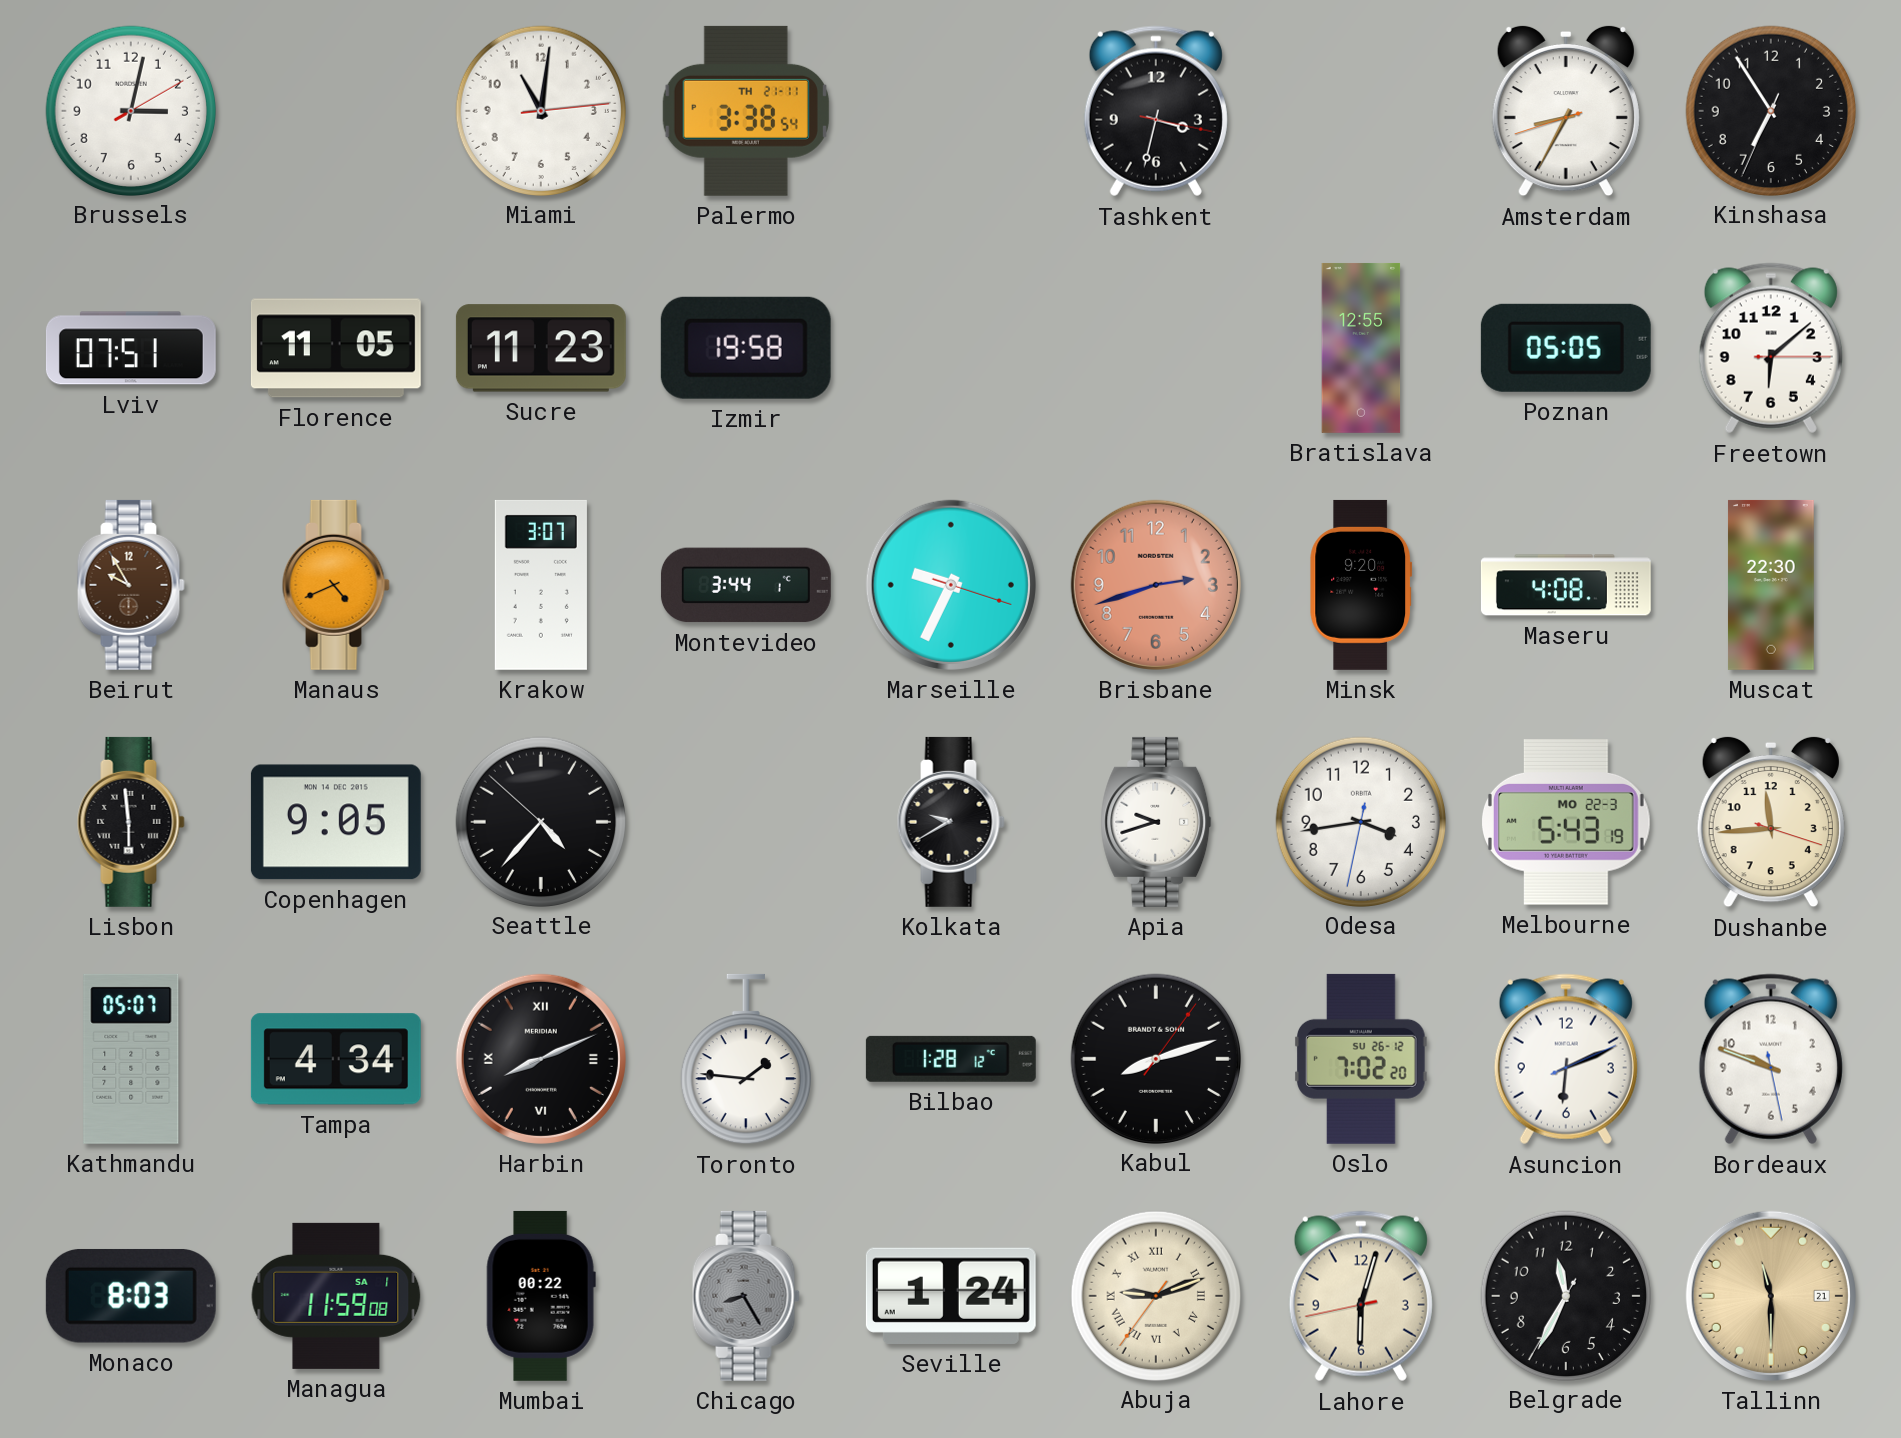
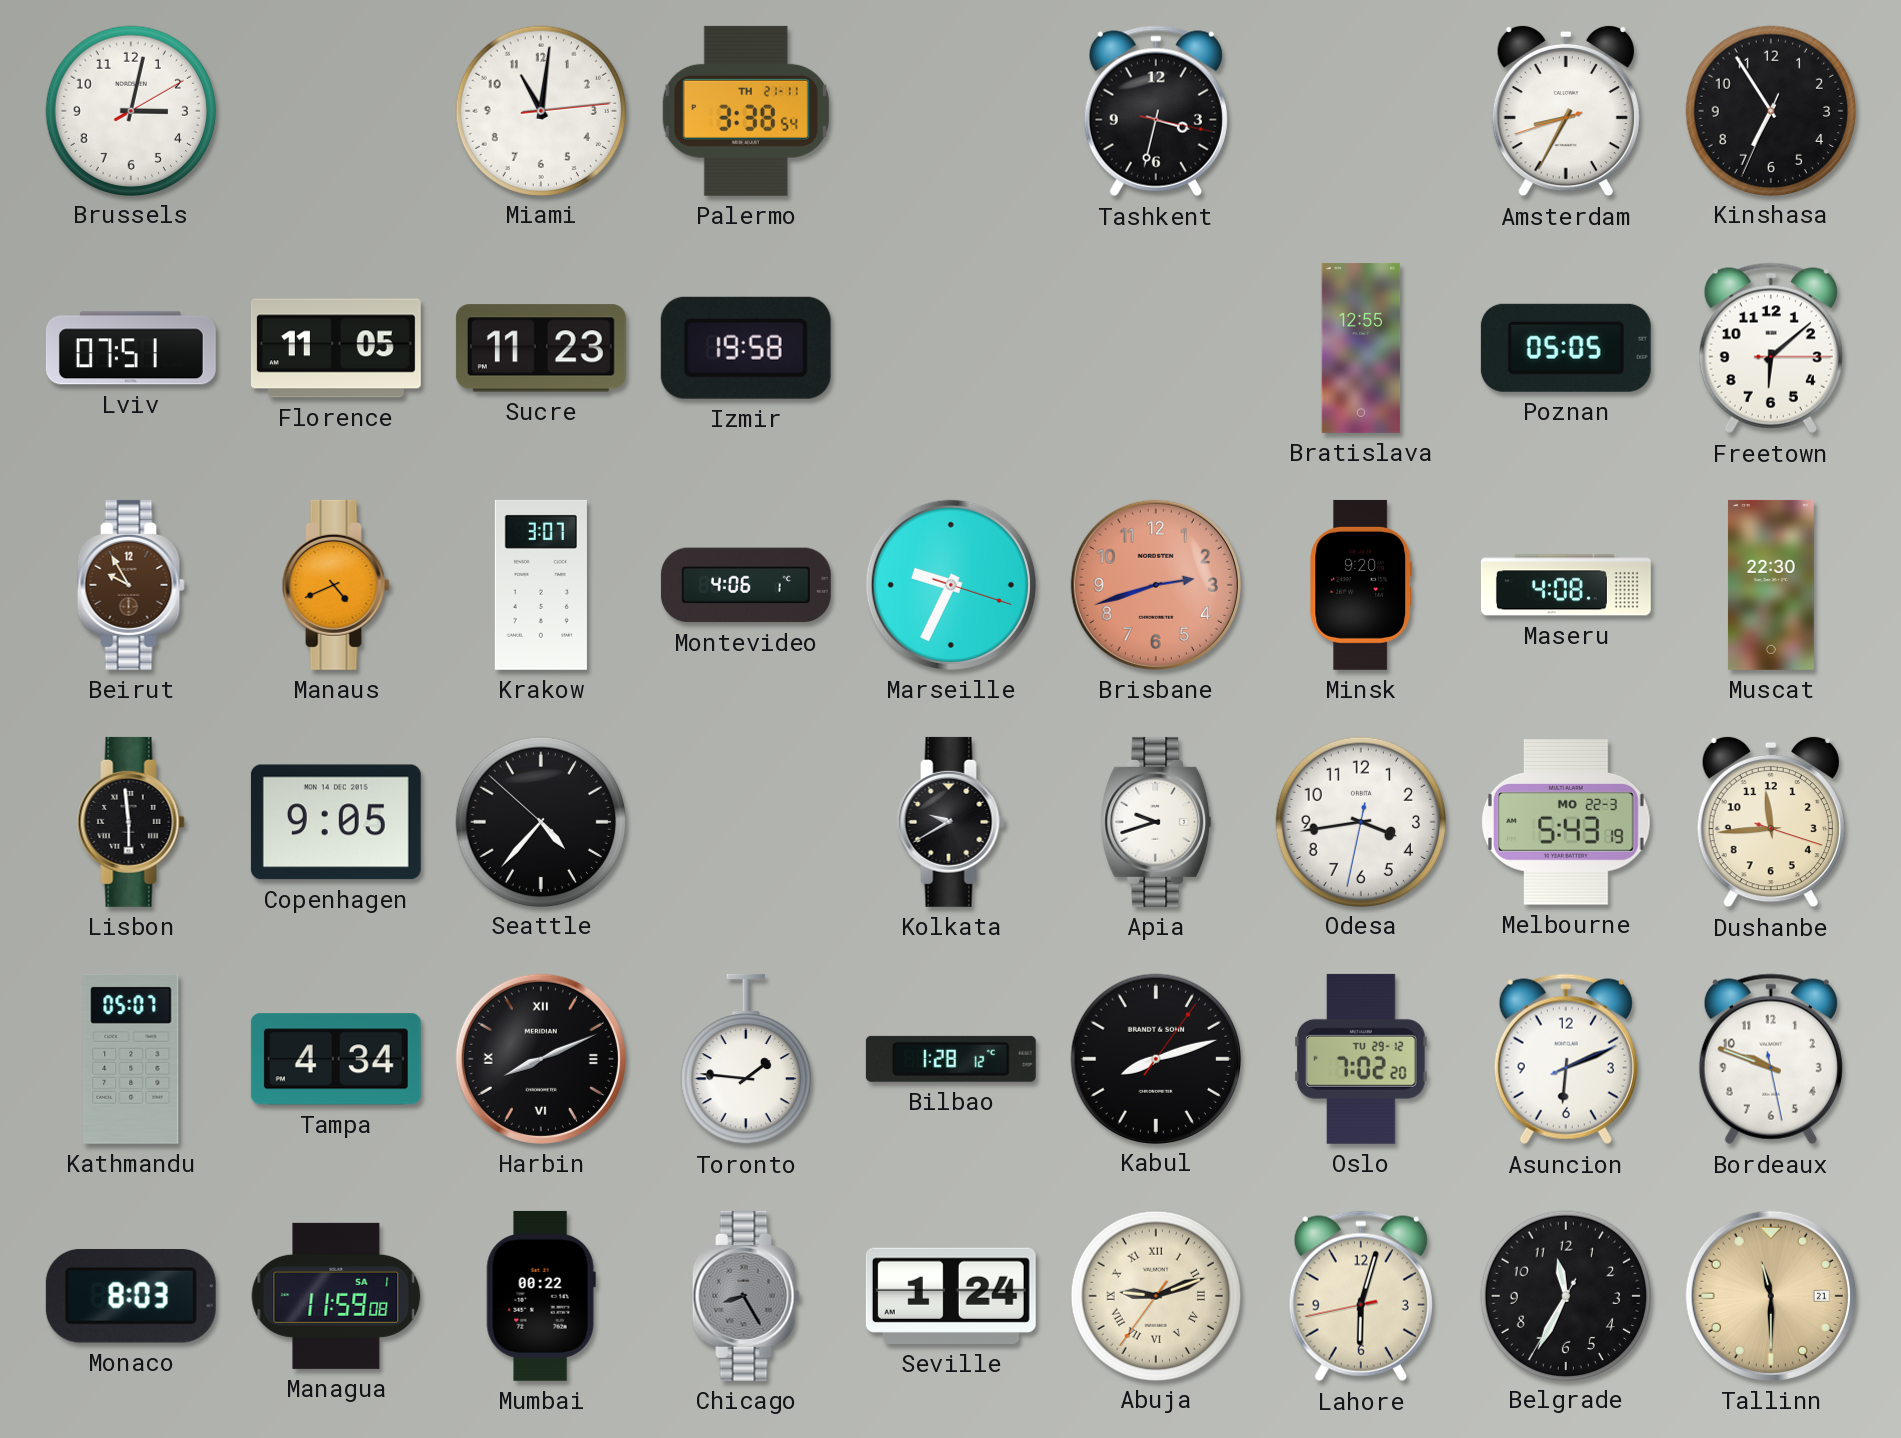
Montevideo: 3:44 -> 4:06
Oslo date: SU 26-12 -> TU 29-12
